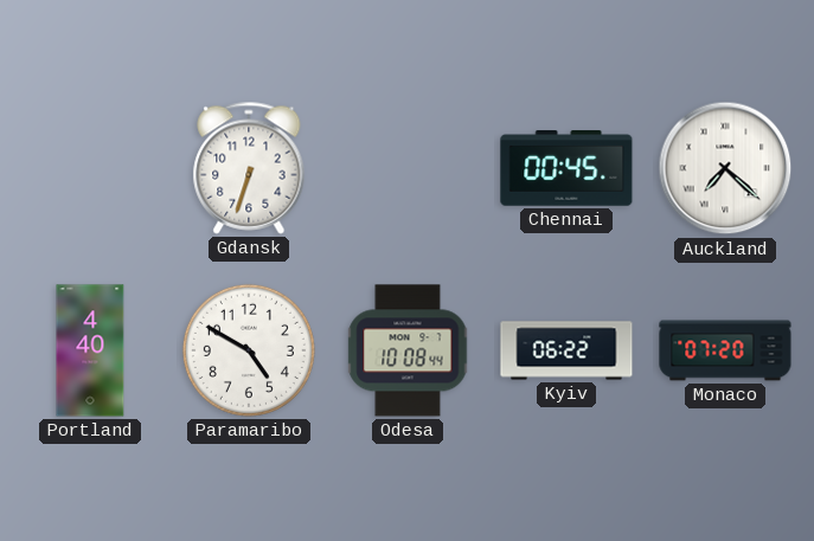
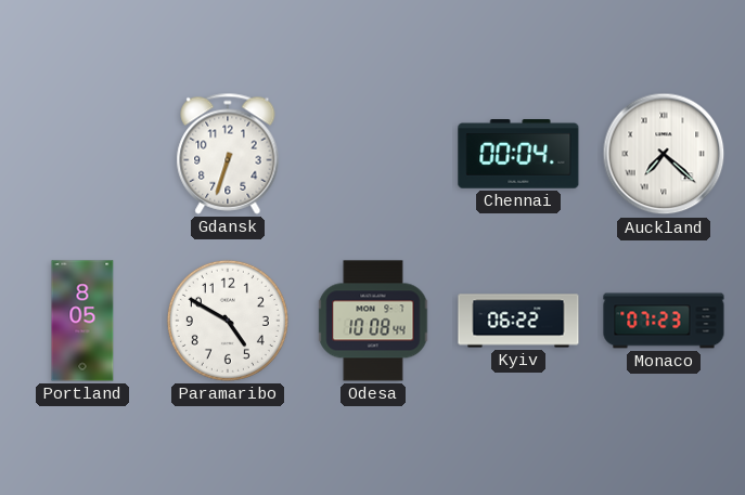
Chennai: 00:45 -> 00:04
Portland: 4:40 -> 8:05
Monaco: 07:20 -> 07:23
